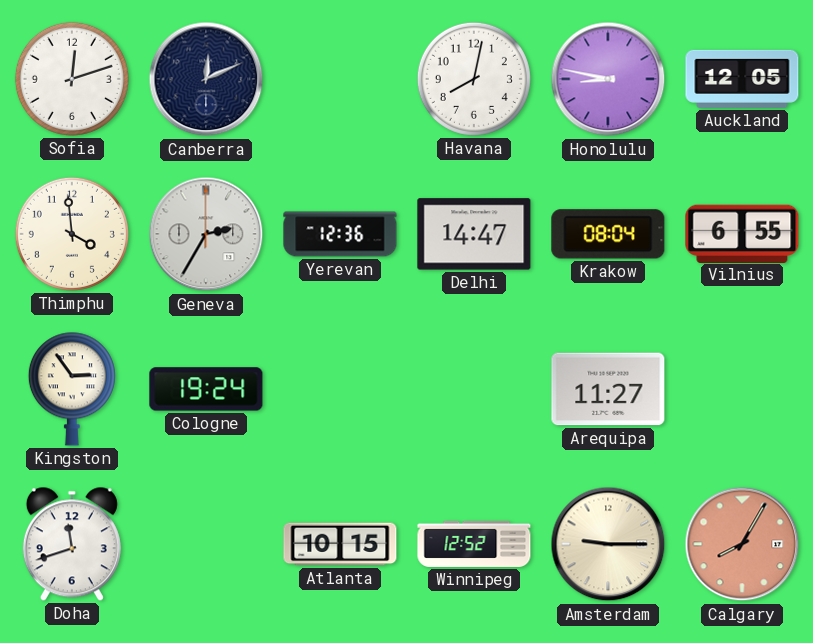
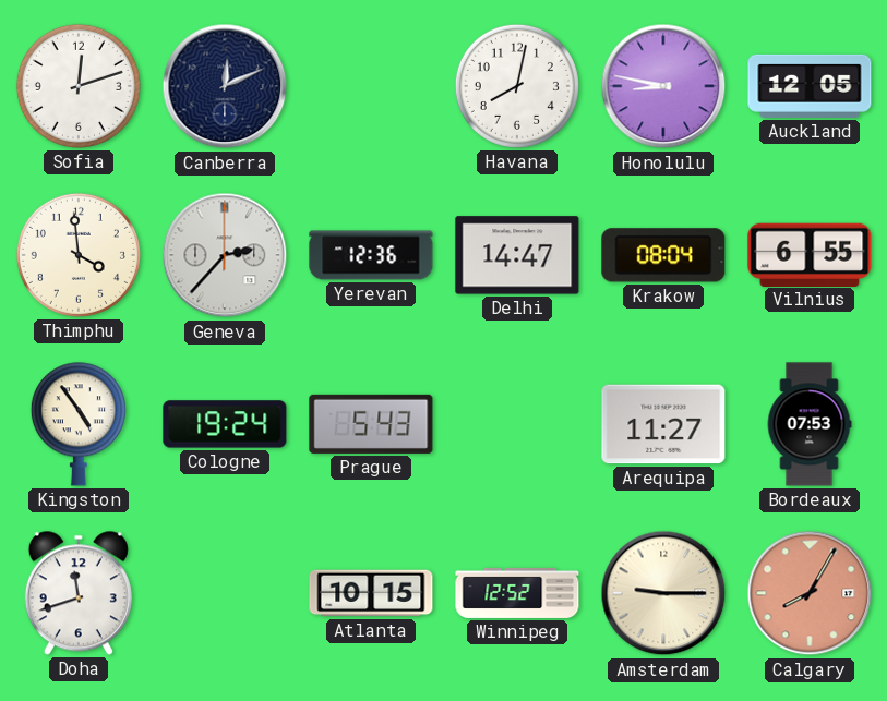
Geneva: 2:35 -> 2:37
Kingston: 2:54 -> 4:54
Prague: none -> 5:43
Bordeaux: none -> 07:53
